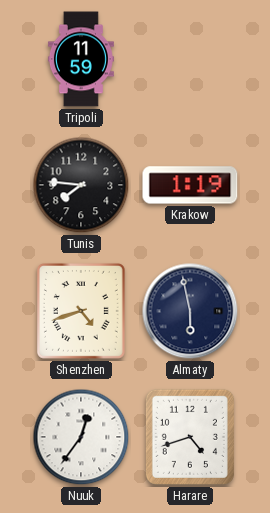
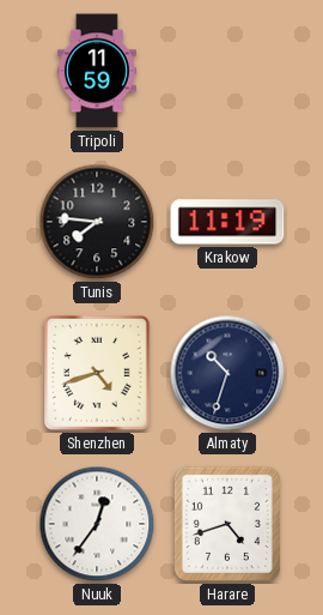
Krakow: 1:19 -> 11:19
Almaty: 5:58 -> 10:33
